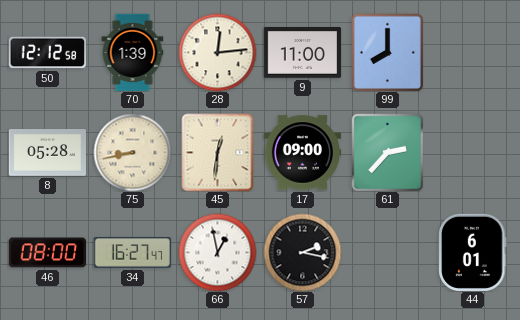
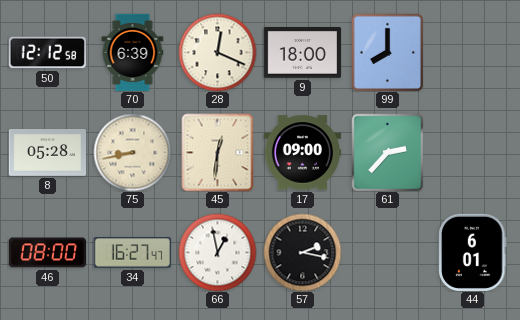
70: 1:39 -> 6:39
28: 12:14 -> 12:19
9: 11:00 -> 18:00
